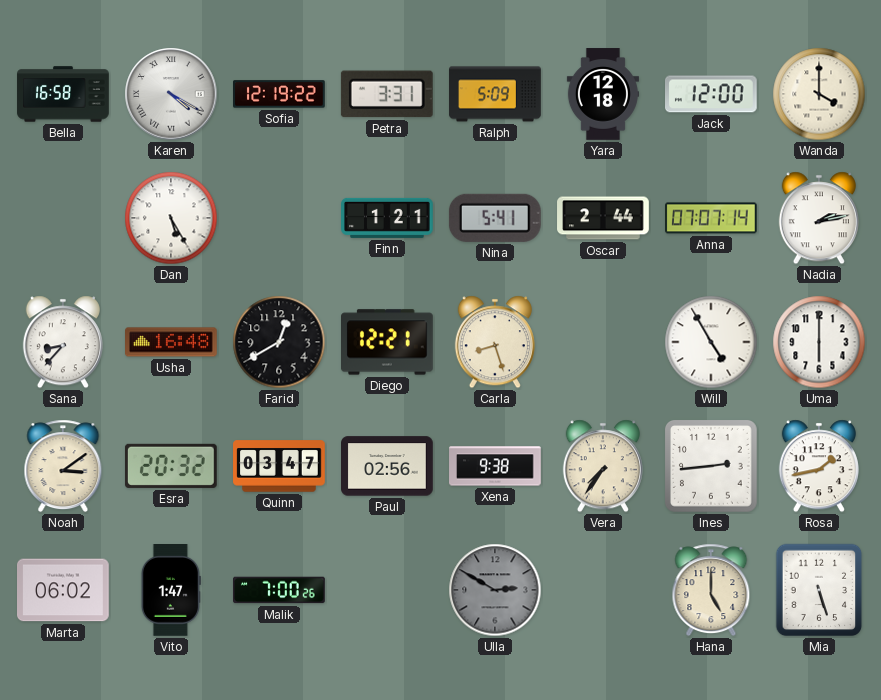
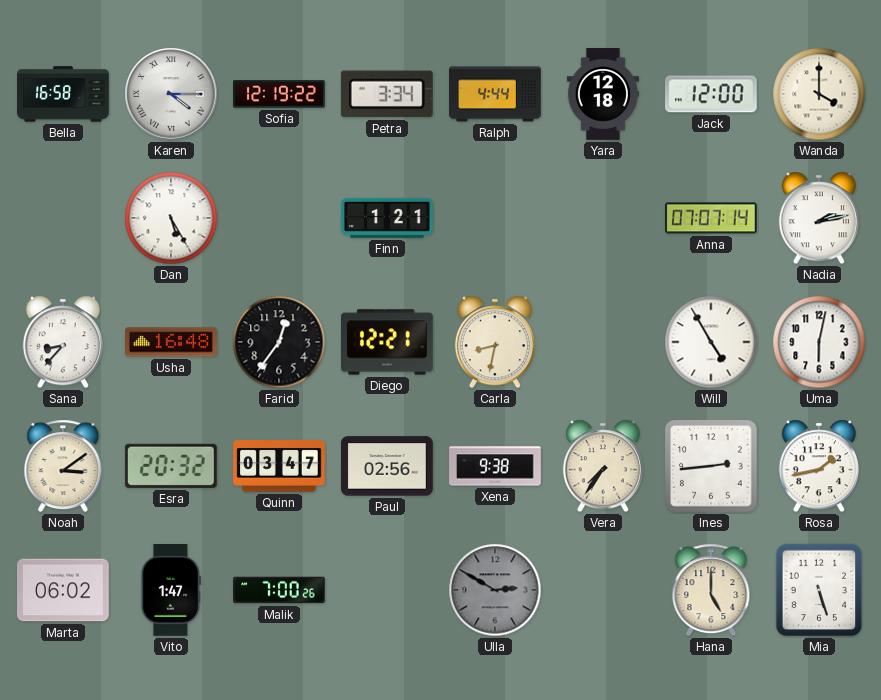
Karen: 4:20 -> 4:15
Petra: 3:31 -> 3:34
Ralph: 5:09 -> 4:44
Nina: 5:41 -> none
Oscar: 2:44 -> none
Farid: 12:40 -> 12:36
Carla: 8:27 -> 8:32
Uma: 6:00 -> 6:02
